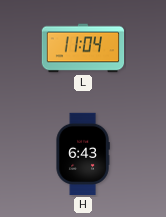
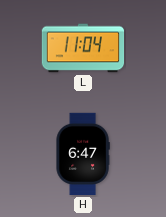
H: 6:43 -> 6:47
